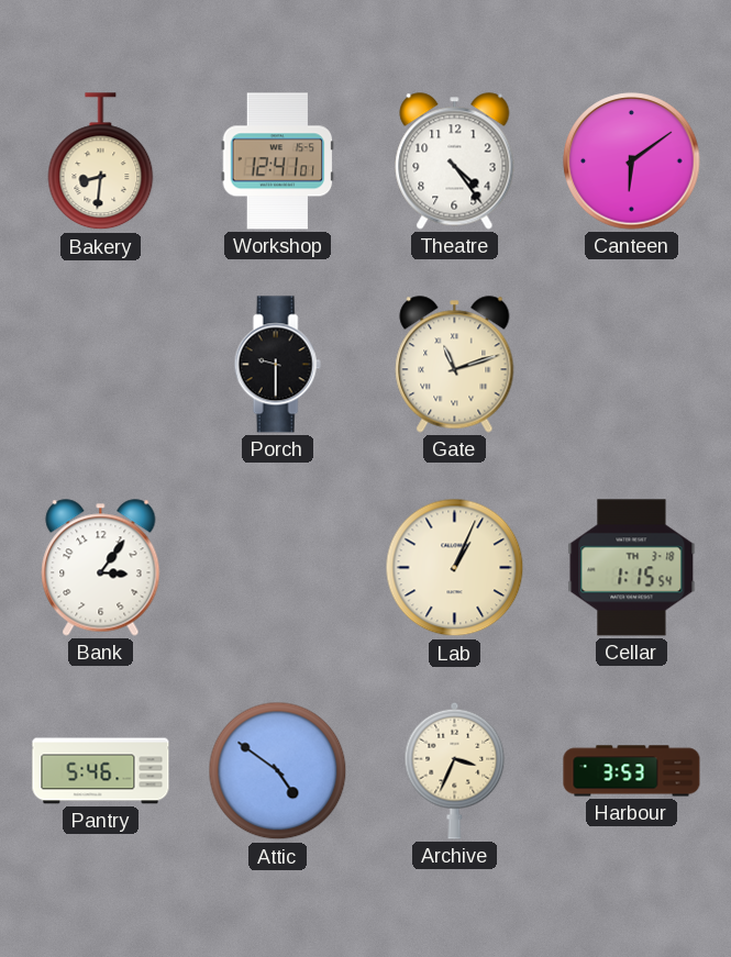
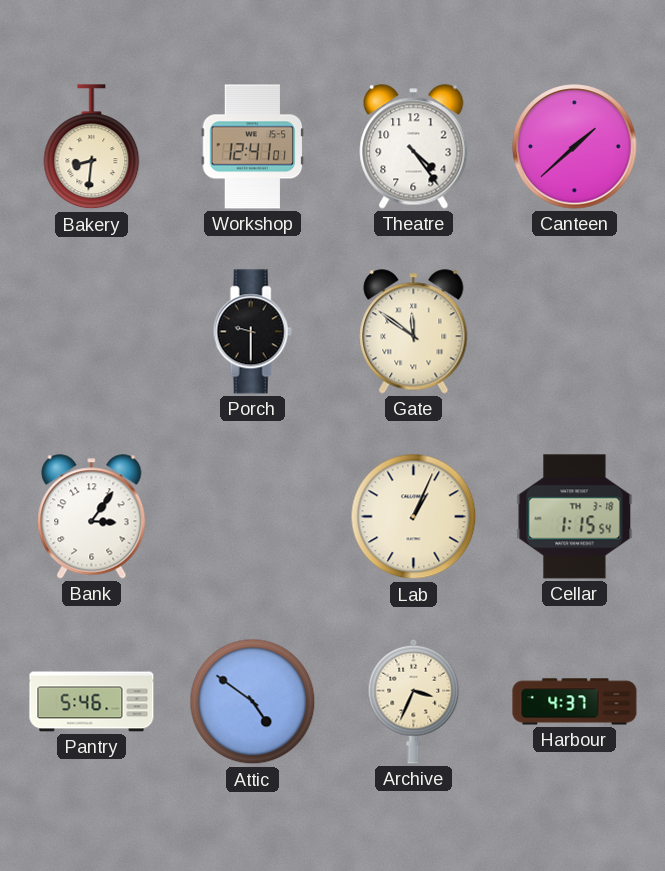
Canteen: 6:09 -> 1:38
Gate: 11:12 -> 11:51
Harbour: 3:53 -> 4:37
